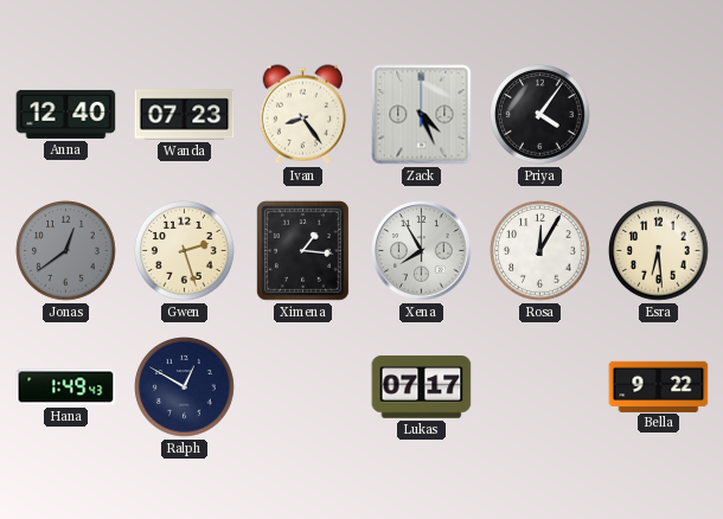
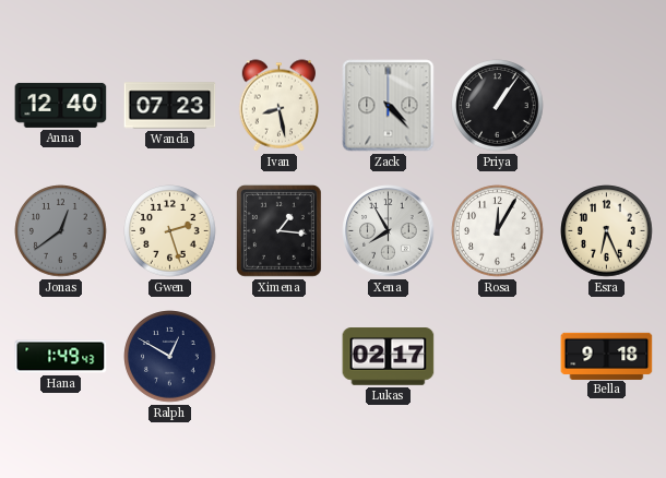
Ivan: 8:24 -> 8:28
Zack: 4:26 -> 4:23
Priya: 4:06 -> 1:06
Esra: 6:29 -> 6:26
Lukas: 07:17 -> 02:17
Bella: 9:22 -> 9:18
